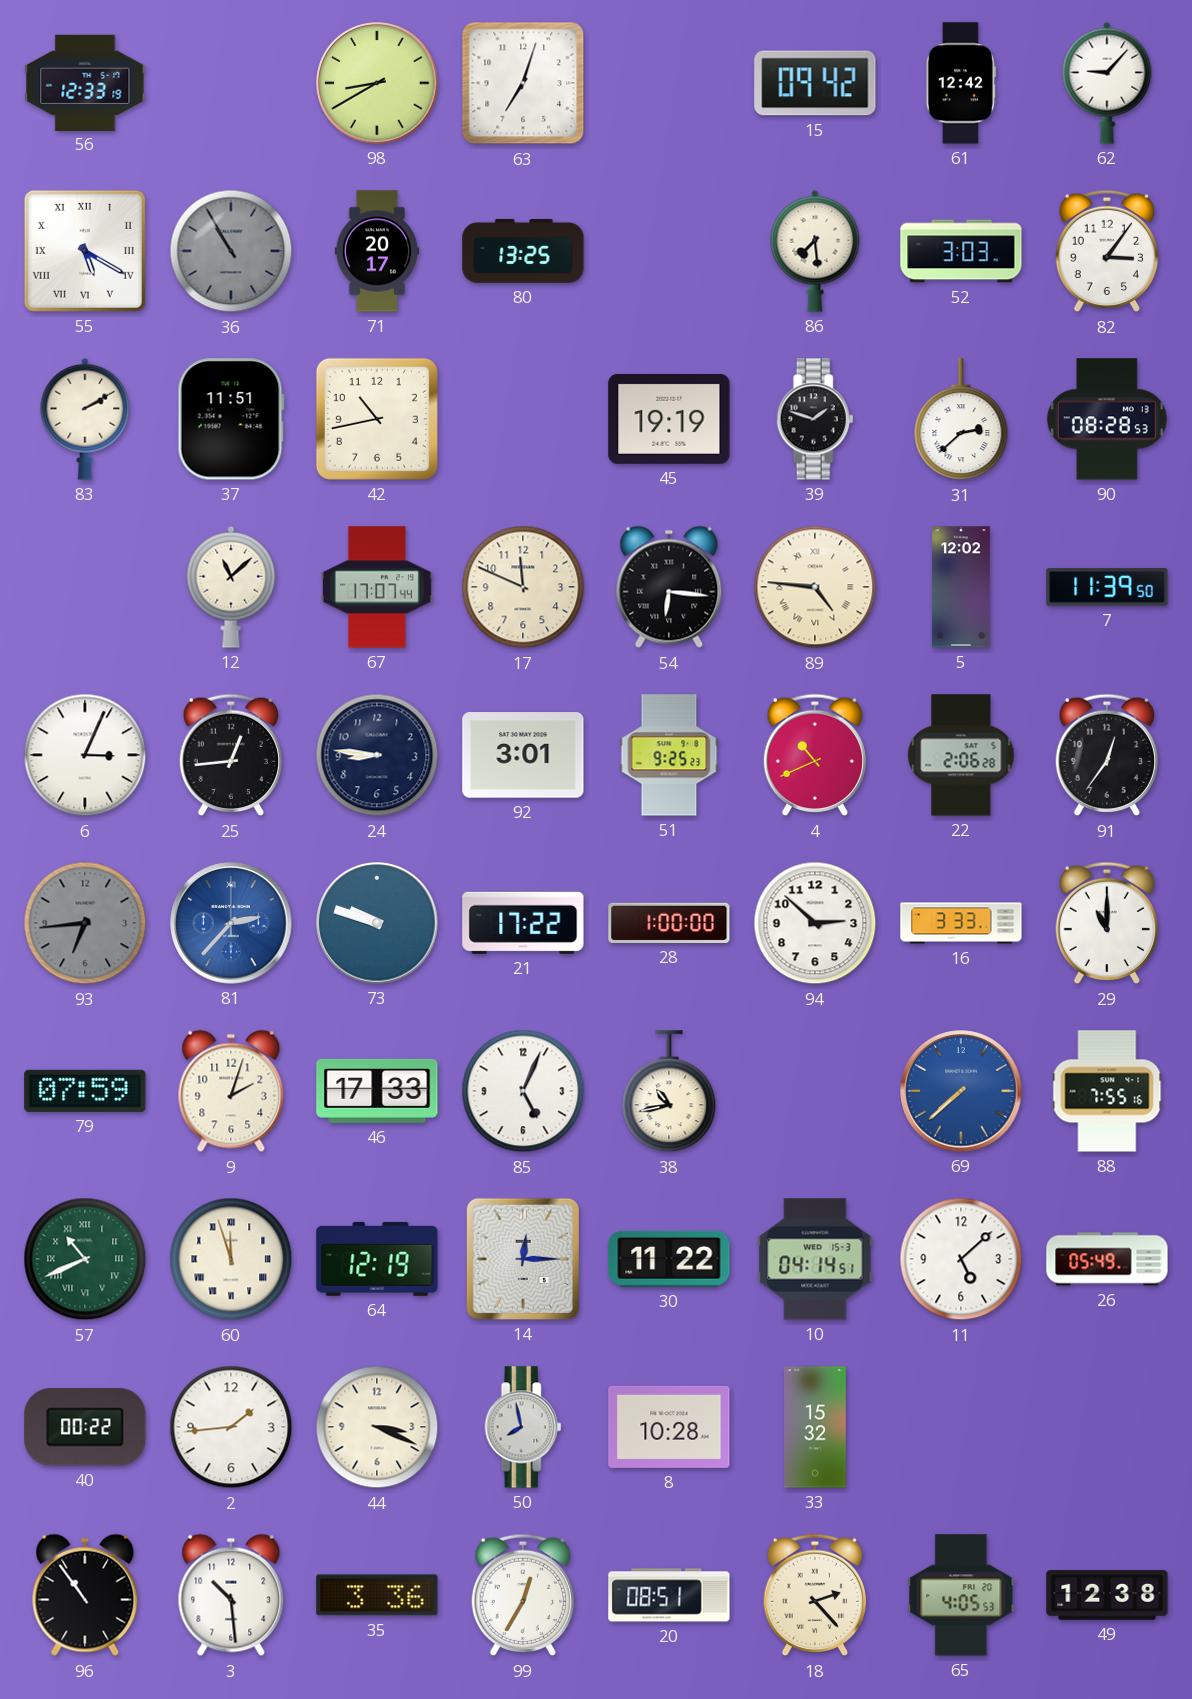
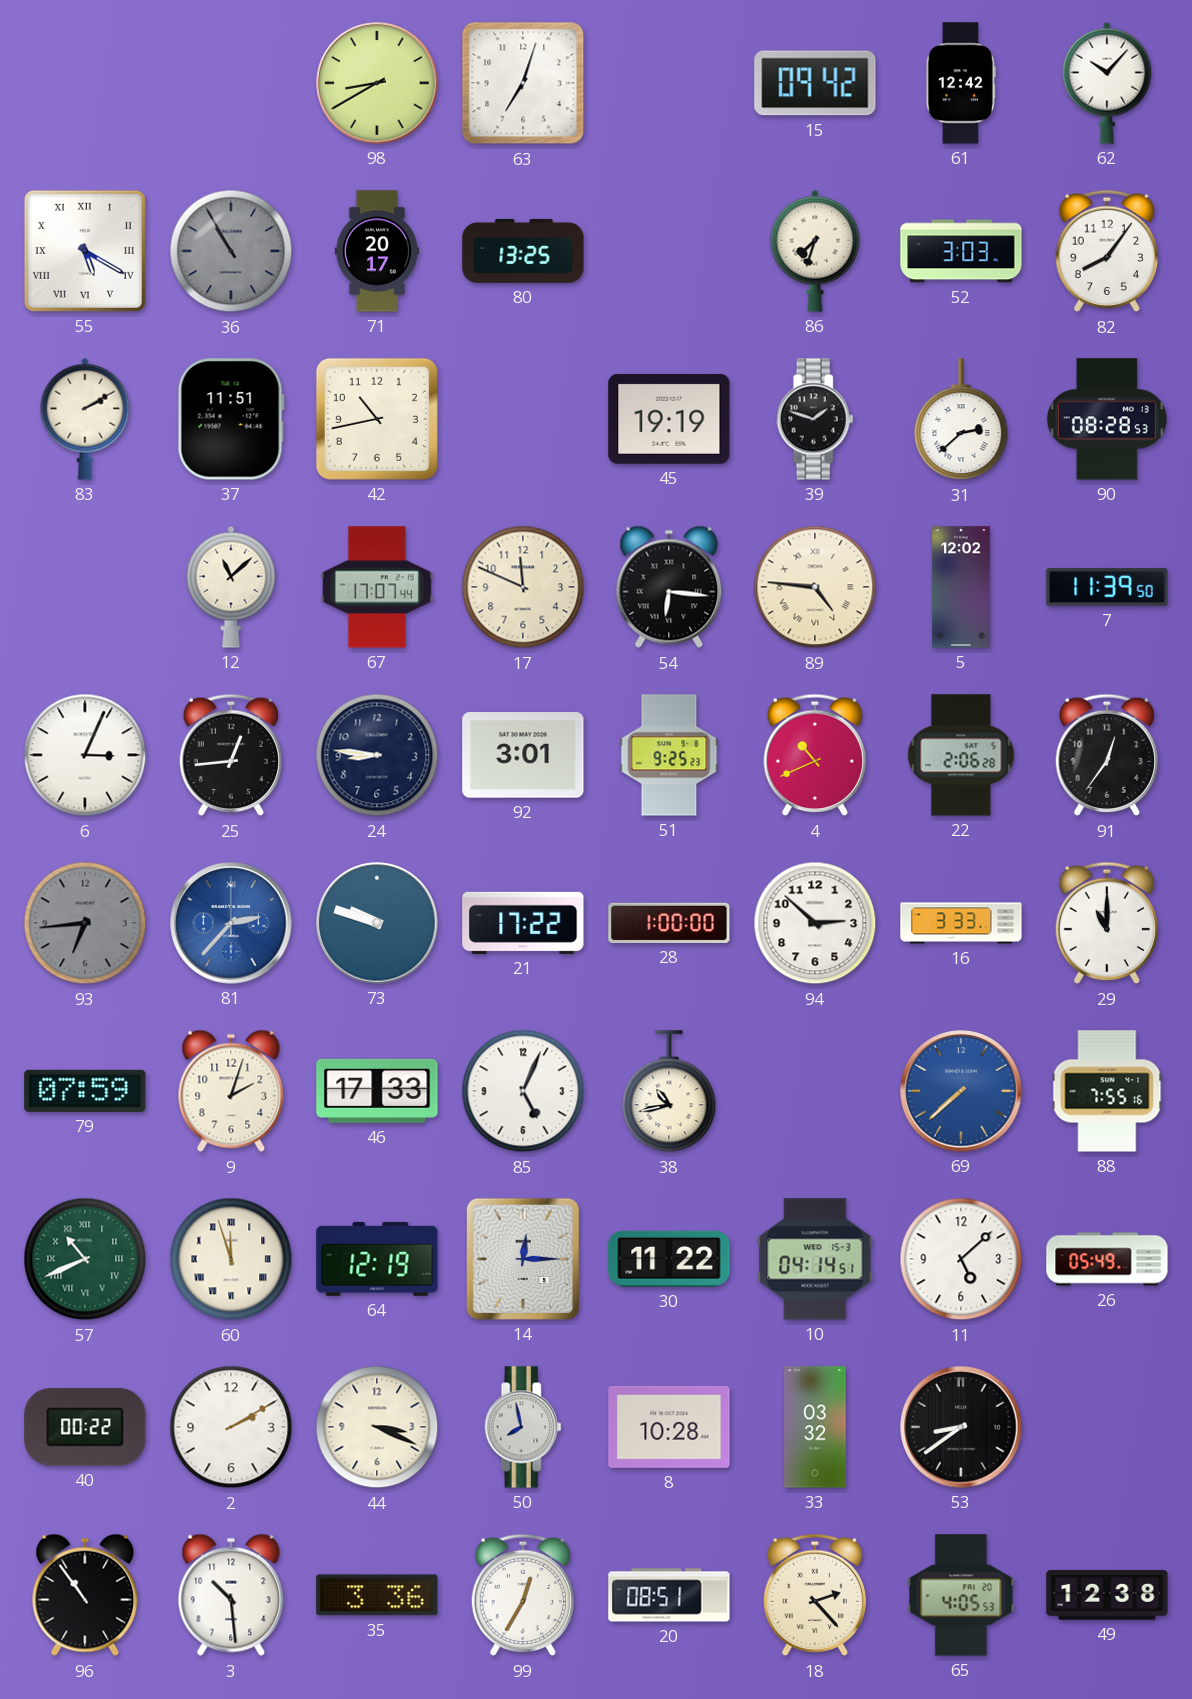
56: 12:33 -> none
62: 9:07 -> 10:07
86: 7:29 -> 7:33
82: 3:06 -> 8:06
2: 1:44 -> 2:10
33: 15:32 -> 03:32
53: none -> 8:39
